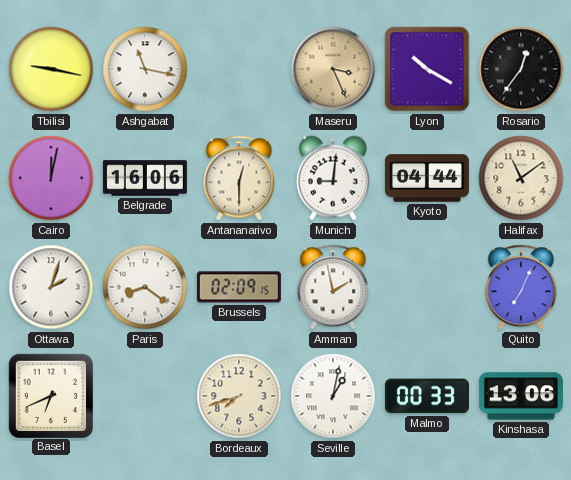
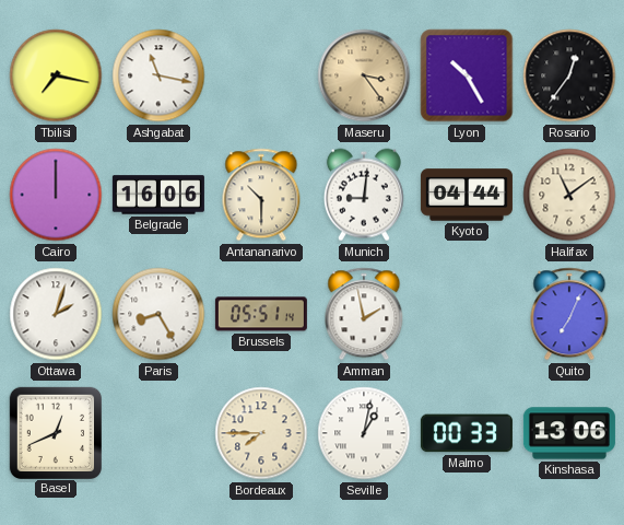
Tbilisi: 9:17 -> 7:17
Maseru: 3:26 -> 3:24
Lyon: 10:20 -> 10:25
Cairo: 12:02 -> 12:00
Antananarivo: 12:30 -> 10:30
Paris: 8:21 -> 8:25
Brussels: 02:09 -> 05:51
Basel: 6:41 -> 12:41
Bordeaux: 7:42 -> 7:45
